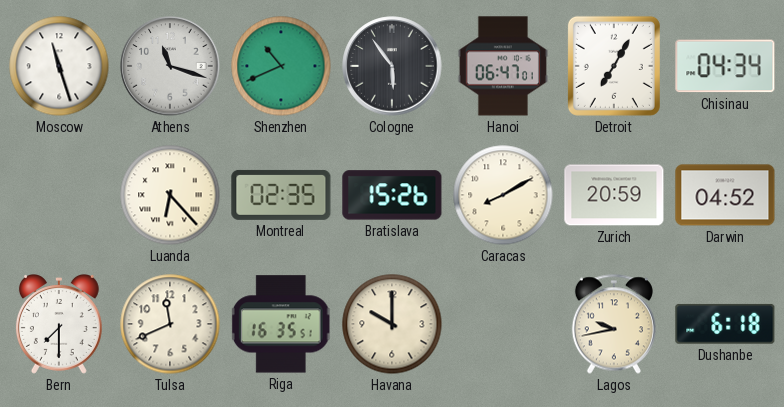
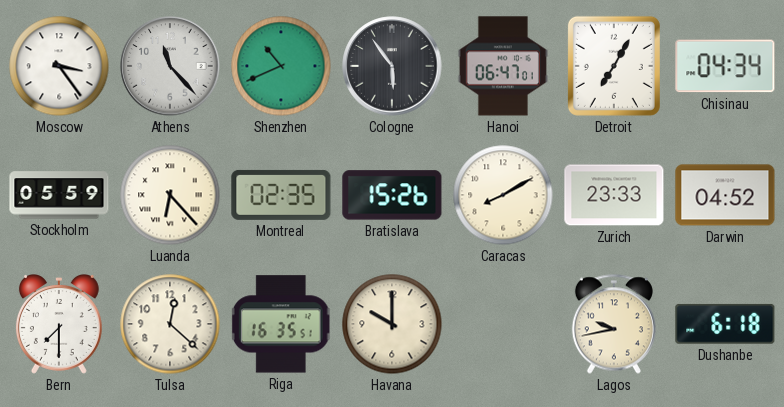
Moscow: 11:27 -> 3:24
Athens: 11:18 -> 11:23
Stockholm: none -> 05:59
Zurich: 20:59 -> 23:33
Tulsa: 11:41 -> 12:22
